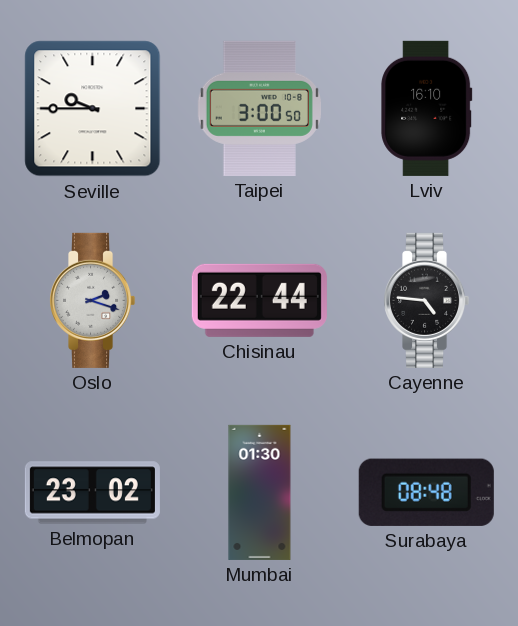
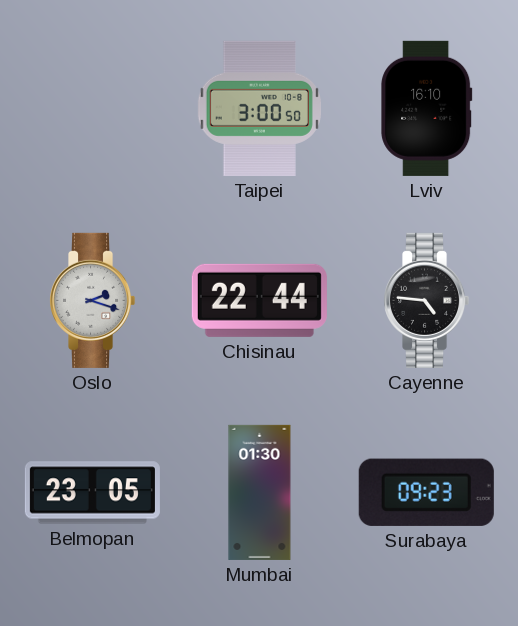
Seville: 9:45 -> none
Belmopan: 23:02 -> 23:05
Surabaya: 08:48 -> 09:23
